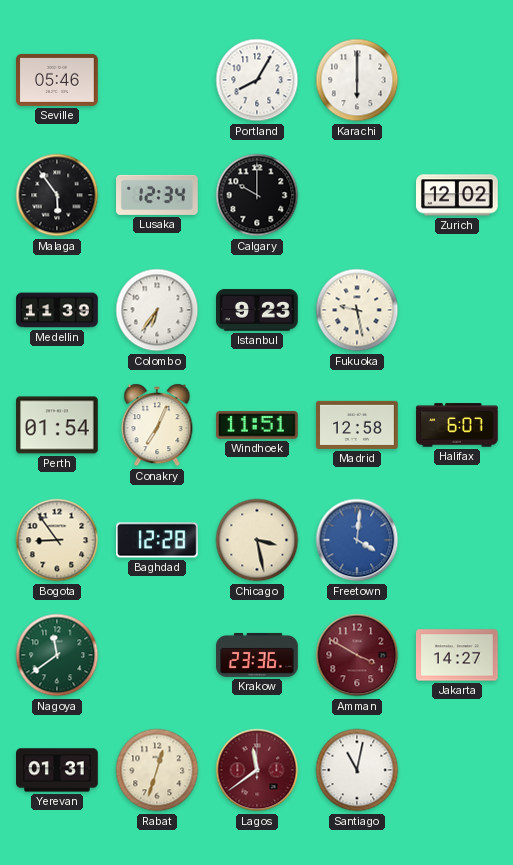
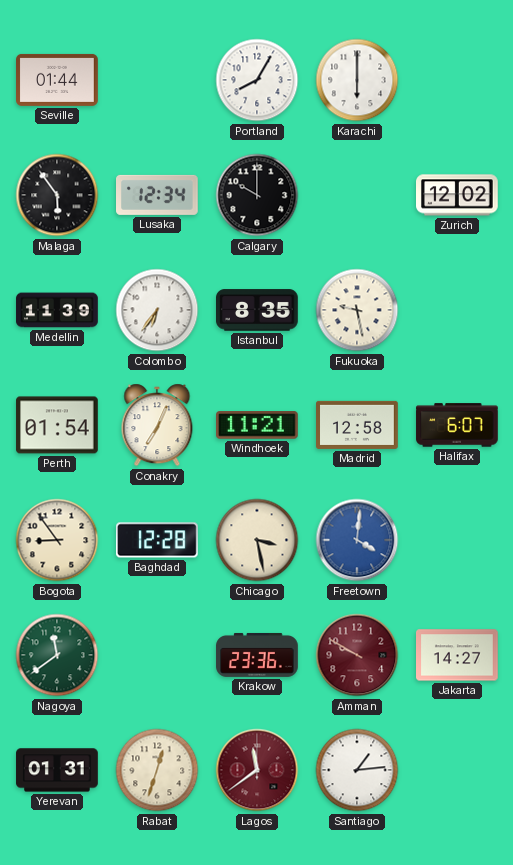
Seville: 05:46 -> 01:44
Istanbul: 9:23 -> 8:35
Windhoek: 11:51 -> 11:21
Amman: 3:50 -> 9:50
Santiago: 11:02 -> 1:14
